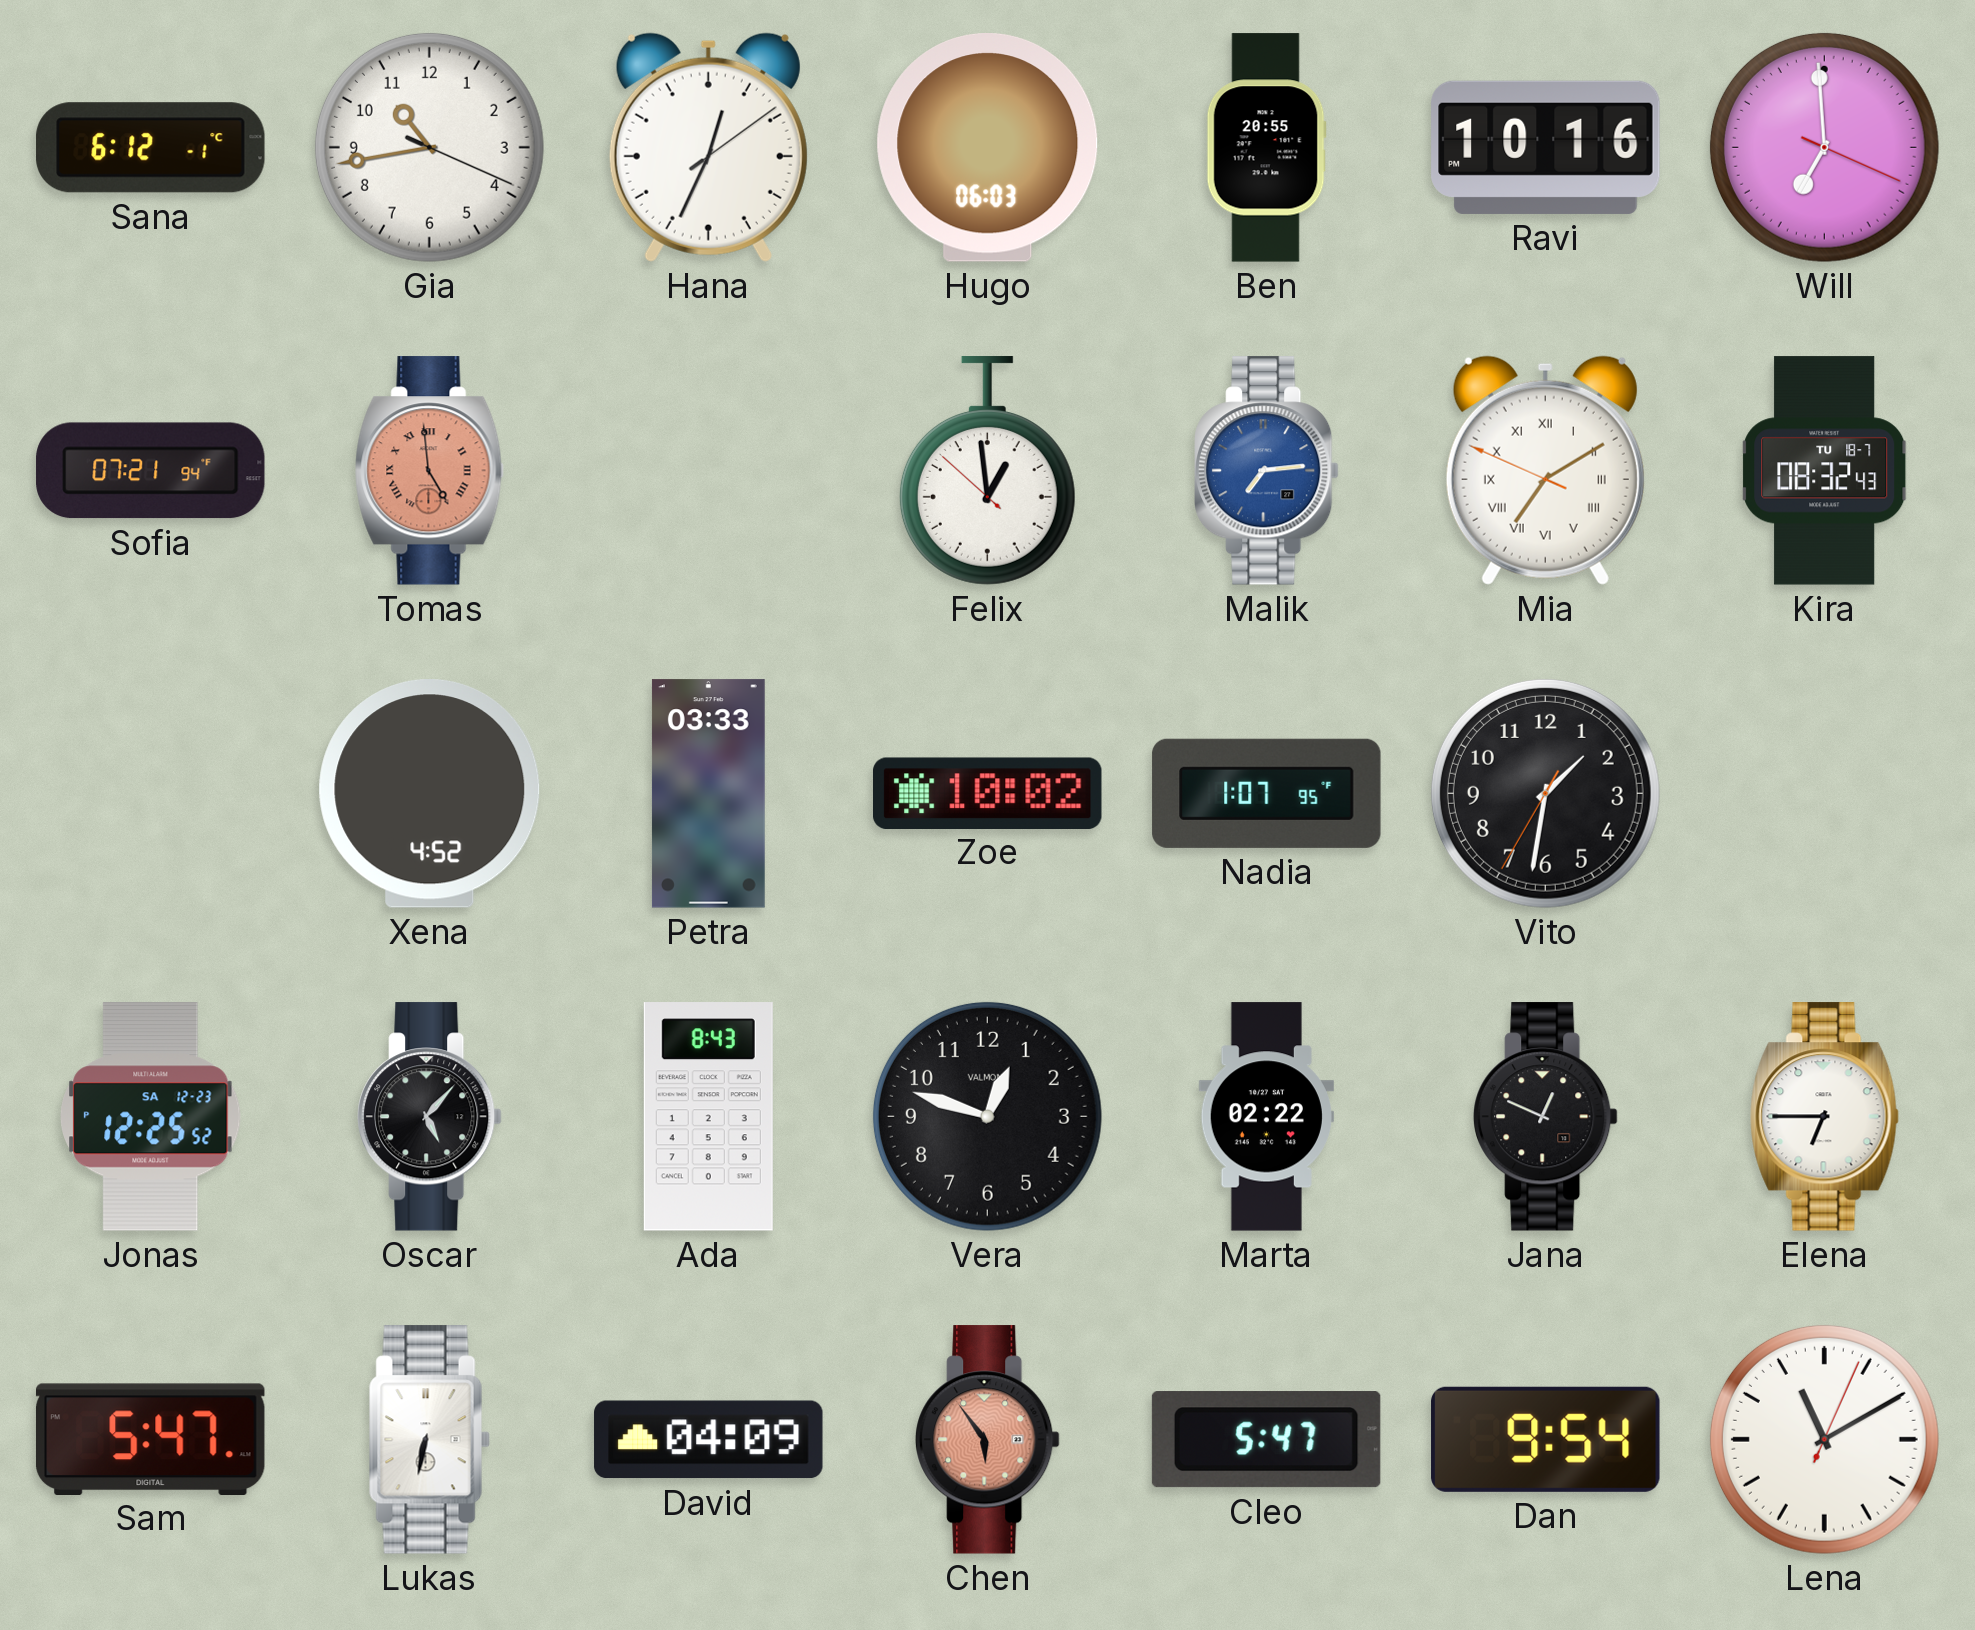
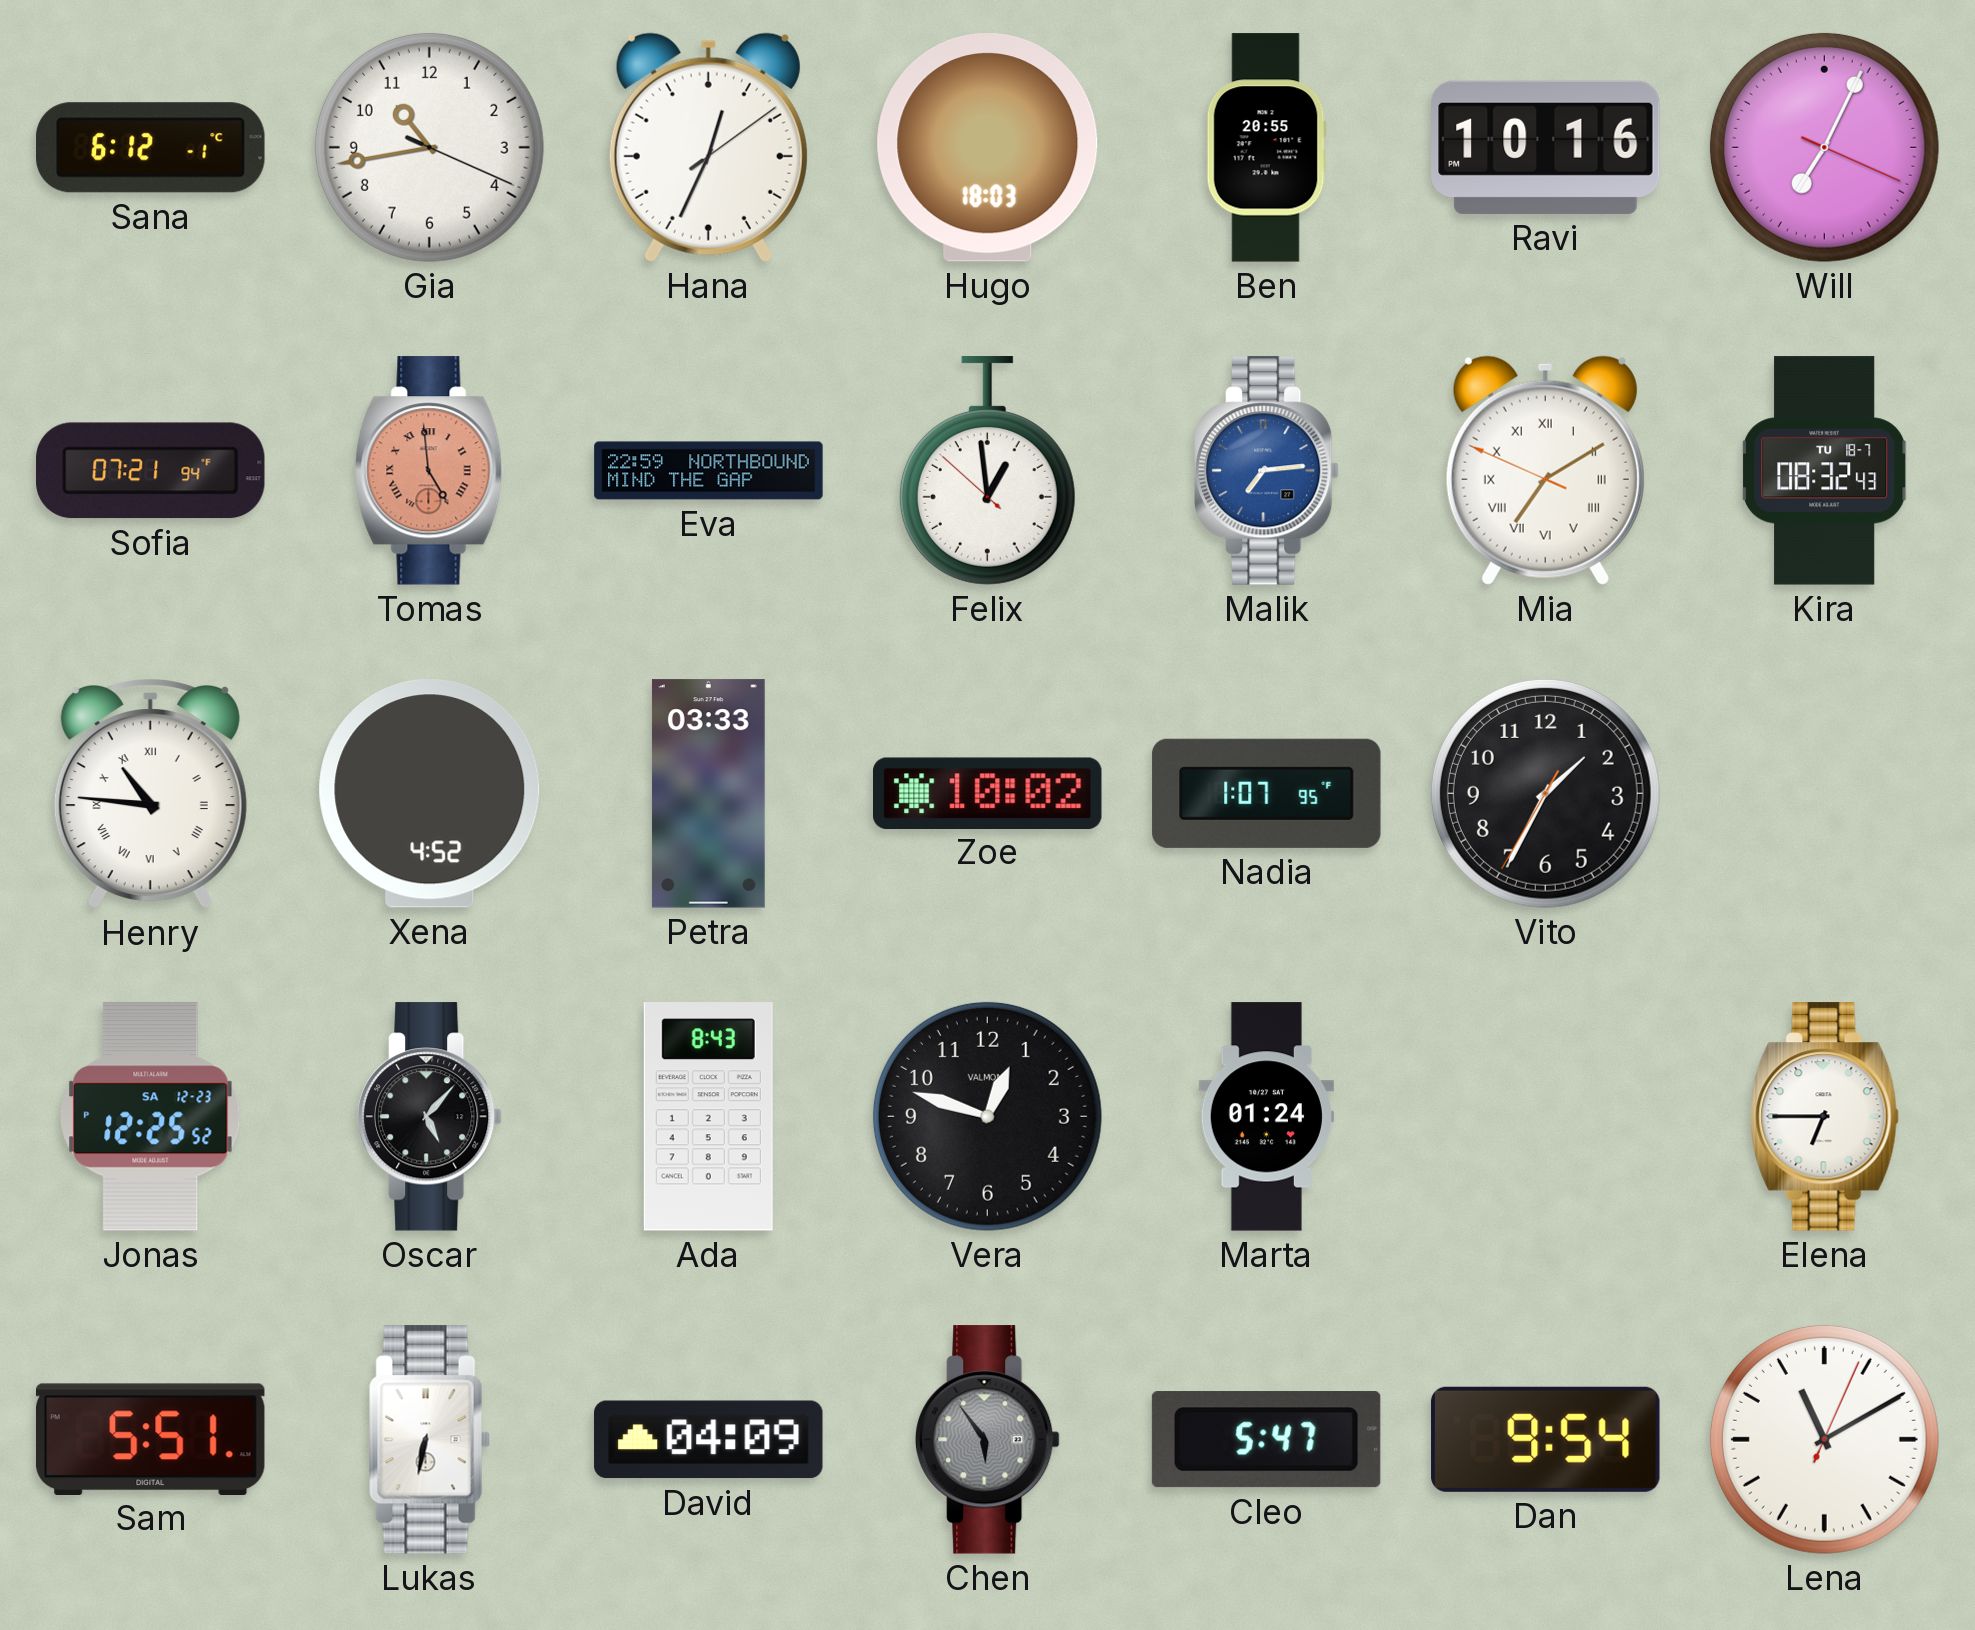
Hugo: 06:03 -> 18:03
Will: 6:59 -> 7:04
Eva: none -> 22:59
Henry: none -> 10:46
Vito: 1:31 -> 1:34
Marta: 02:22 -> 01:24
Jana: 12:49 -> none
Sam: 5:47 -> 5:51
Chen dial: salmon -> grey
